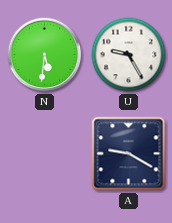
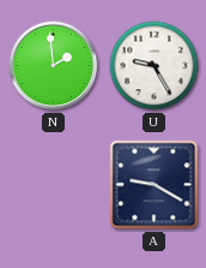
N: 5:31 -> 1:59
